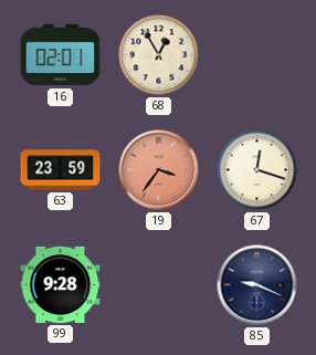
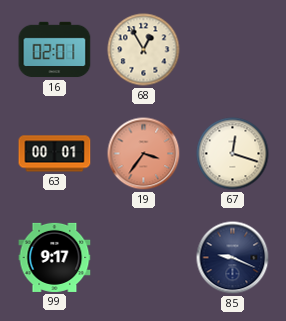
63: 23:59 -> 00:01
99: 9:28 -> 9:17
